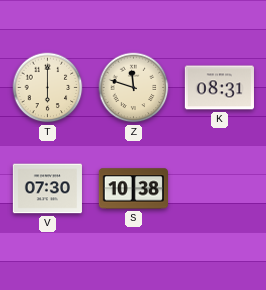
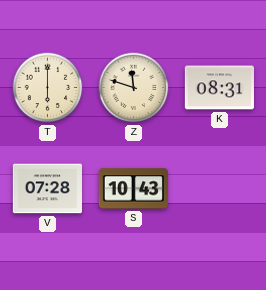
V: 07:30 -> 07:28
S: 10:38 -> 10:43
